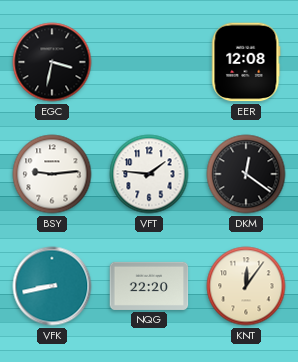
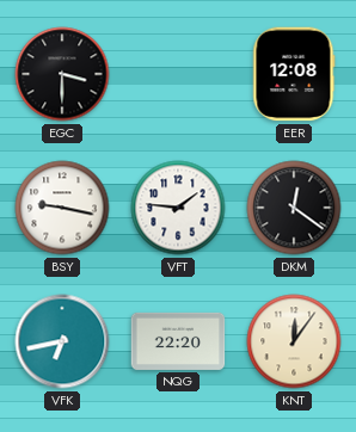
EGC: 3:32 -> 3:30
BSY: 9:14 -> 9:17
VFK: 8:43 -> 6:43
